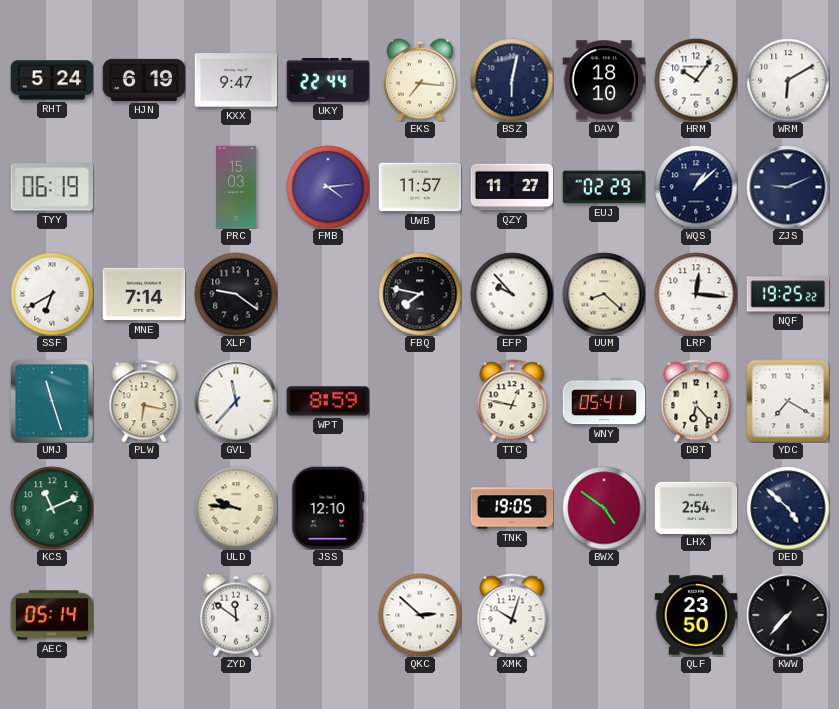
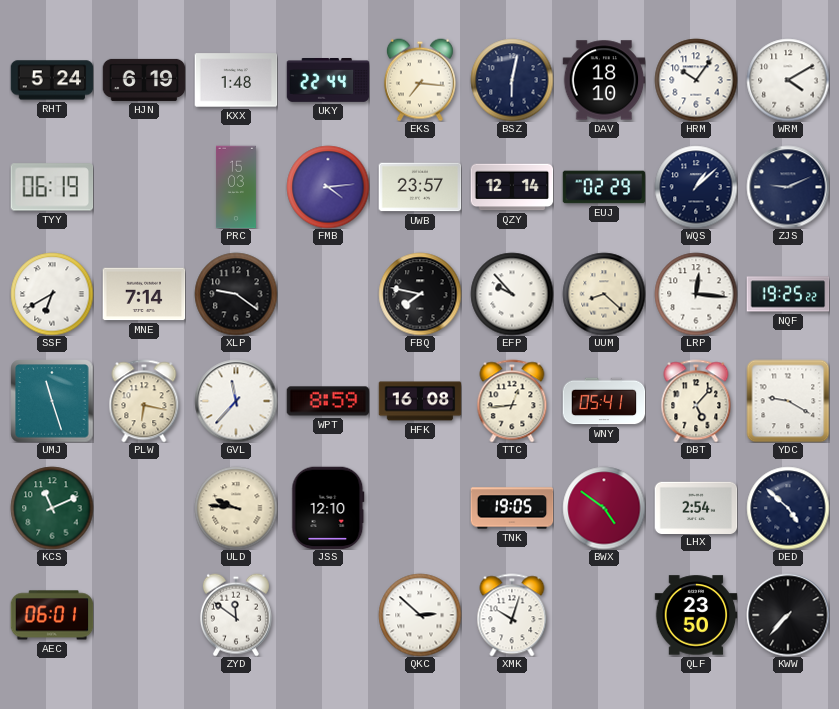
KXX: 9:47 -> 1:48
WRM: 6:10 -> 4:10
UWB: 11:57 -> 23:57
QZY: 11:27 -> 12:14
HFK: none -> 16:08
TTC: 12:47 -> 12:44
DBT: 6:23 -> 5:07
YDC: 7:20 -> 9:20
AEC: 05:14 -> 06:01
